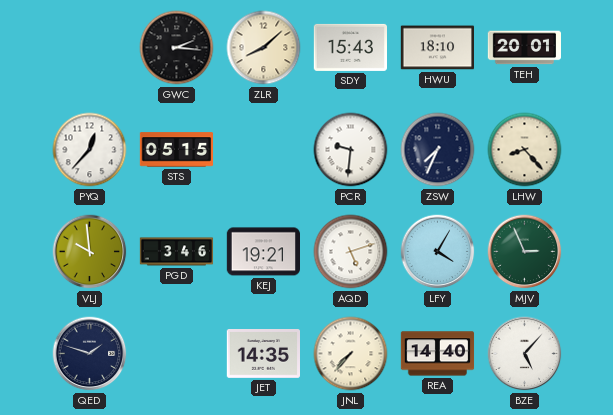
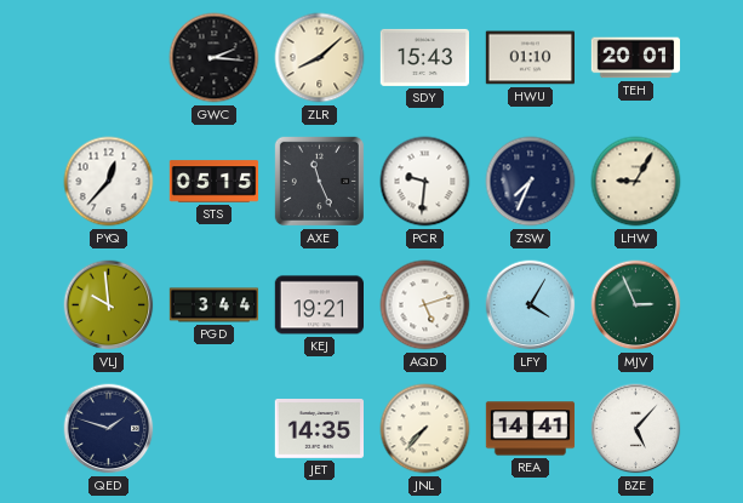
HWU: 18:10 -> 01:10
AXE: none -> 11:26
LHW: 8:23 -> 9:05
PGD: 3:46 -> 3:44
REA: 14:40 -> 14:41
